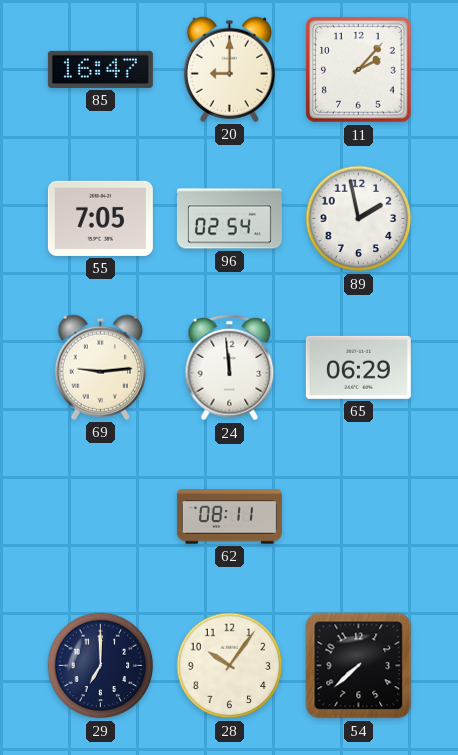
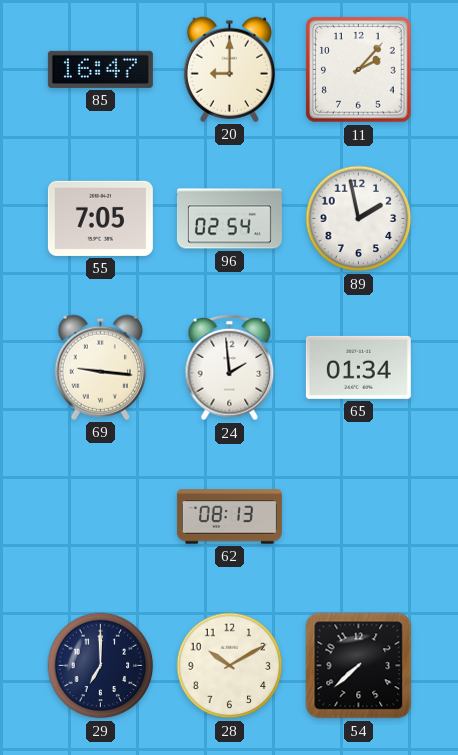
69: 9:14 -> 9:16
24: 11:59 -> 1:59
65: 06:29 -> 01:34
62: 08:11 -> 08:13
28: 10:06 -> 10:10
